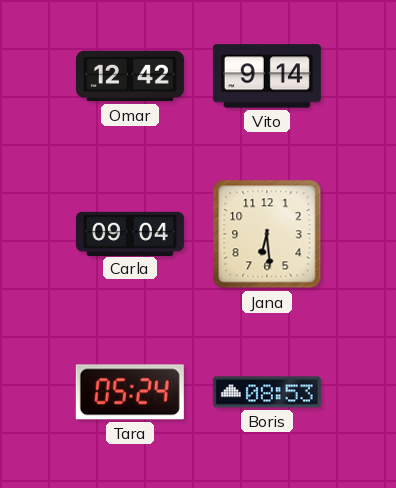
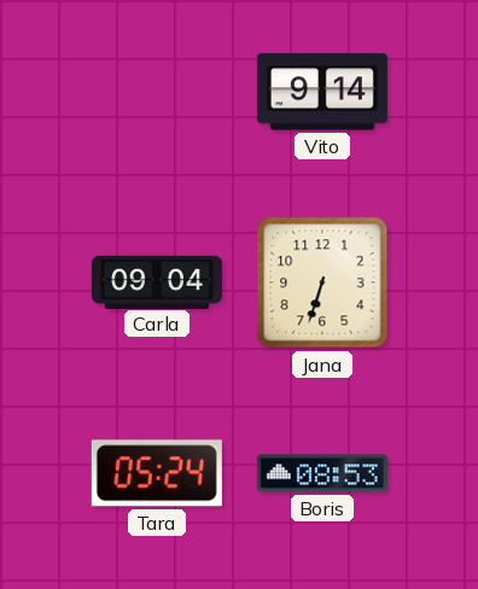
Omar: 12:42 -> none
Jana: 6:29 -> 6:33
